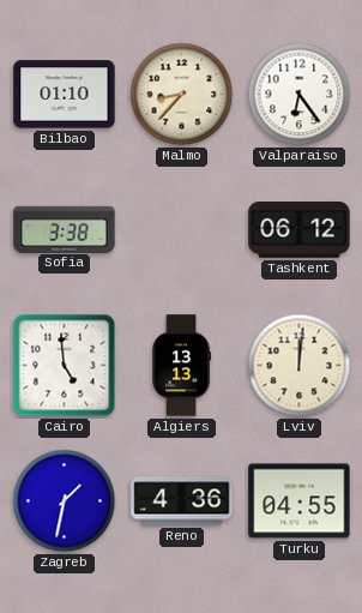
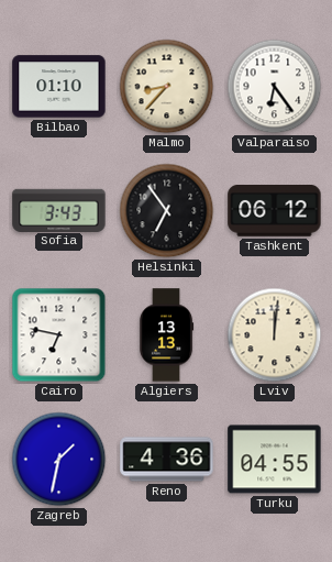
Sofia: 3:38 -> 3:43
Helsinki: none -> 6:54
Cairo: 4:59 -> 6:47
